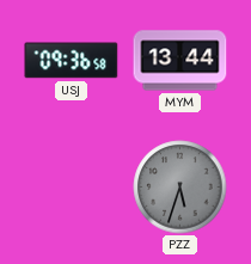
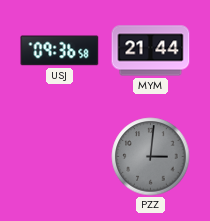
MYM: 13:44 -> 21:44
PZZ: 5:33 -> 3:01
